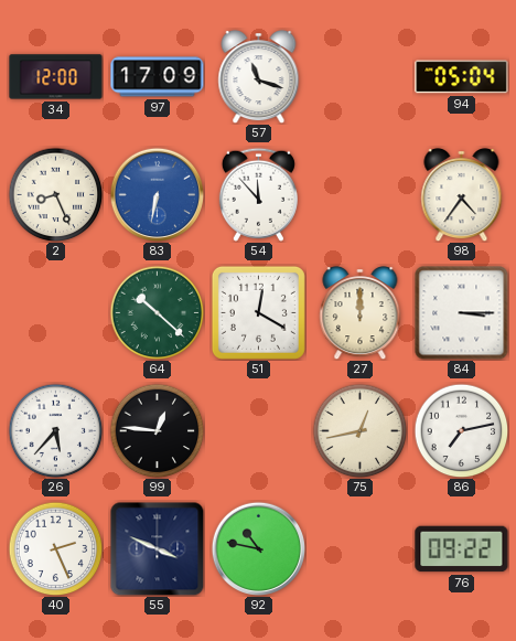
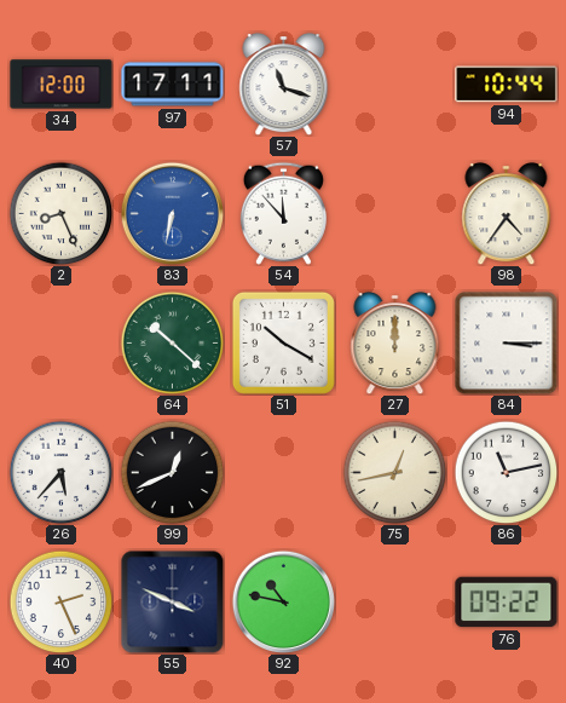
97: 17:09 -> 17:11
94: 05:04 -> 10:44
51: 12:20 -> 10:20
99: 12:46 -> 12:41
86: 7:13 -> 11:13
